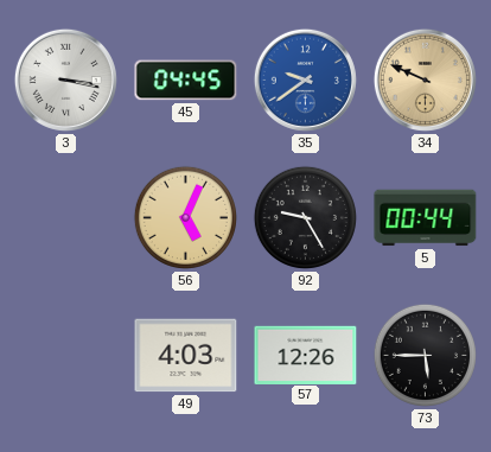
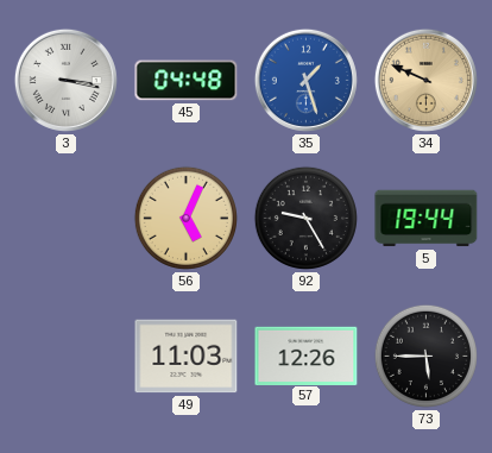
45: 04:45 -> 04:48
35: 9:39 -> 1:27
5: 00:44 -> 19:44
49: 4:03 -> 11:03
